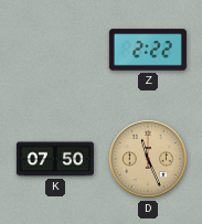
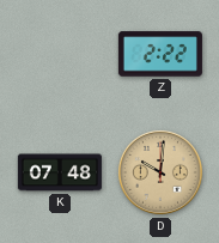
K: 07:50 -> 07:48
D: 11:26 -> 10:01
